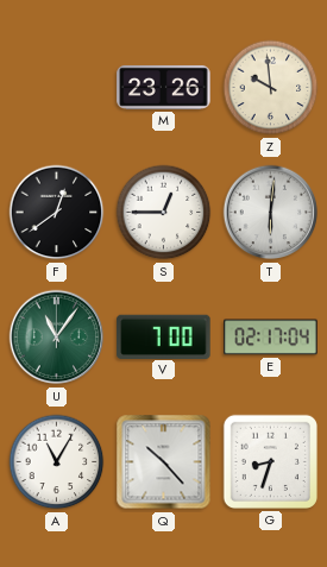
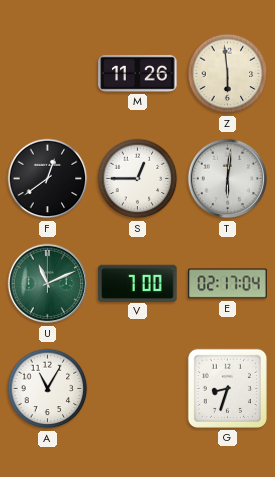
M: 23:26 -> 11:26
Z: 9:59 -> 5:59
U: 11:06 -> 11:11
Q: 10:23 -> none
